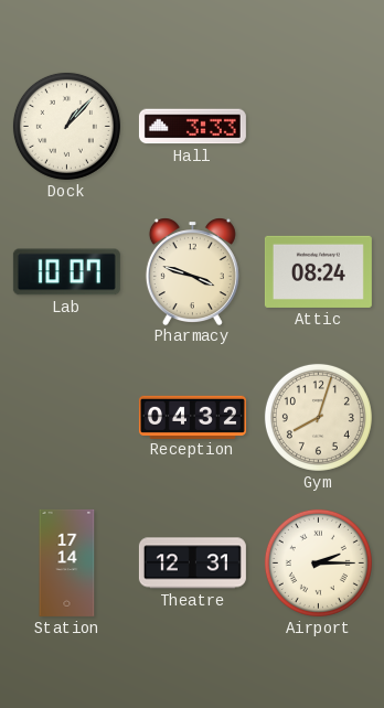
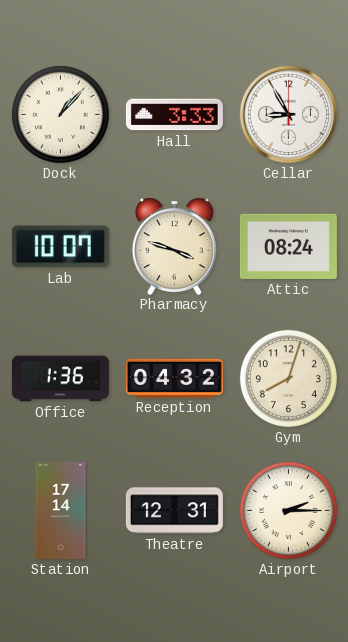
Cellar: none -> 8:55
Office: none -> 1:36
